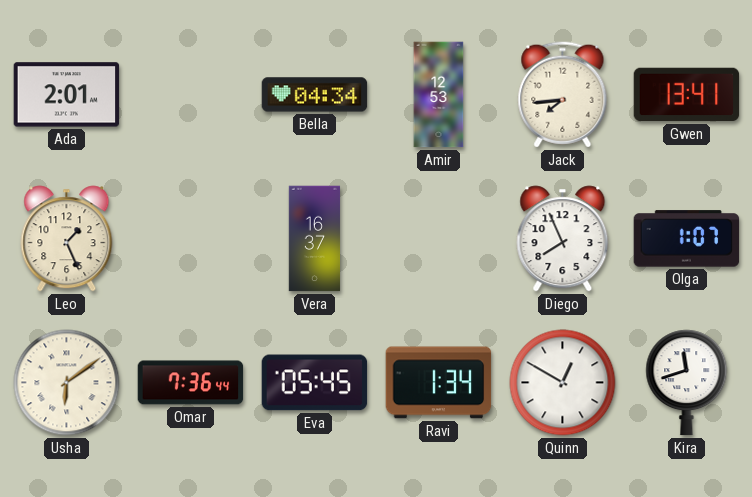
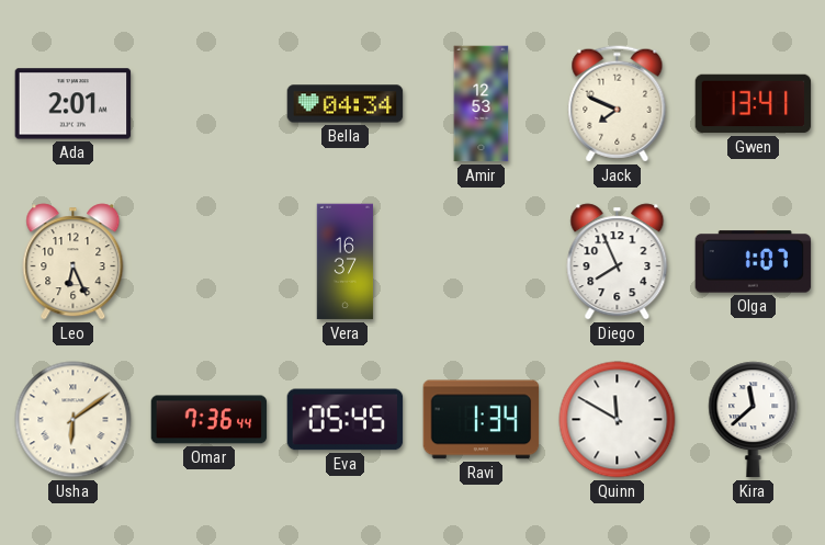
Jack: 7:44 -> 7:49
Leo: 1:26 -> 6:26
Quinn: 12:50 -> 11:50
Kira: 11:42 -> 11:38
